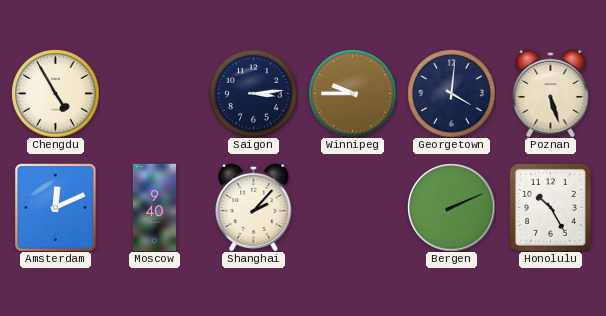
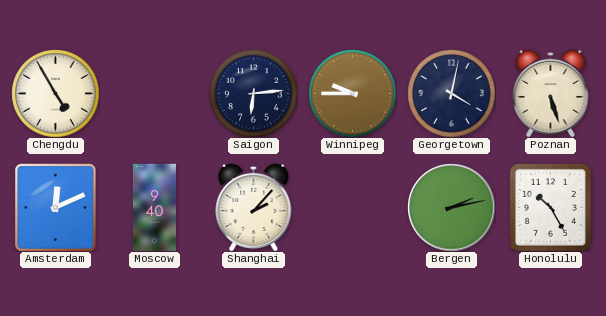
Saigon: 3:14 -> 6:14
Georgetown: 4:01 -> 4:02
Bergen: 2:11 -> 2:13
